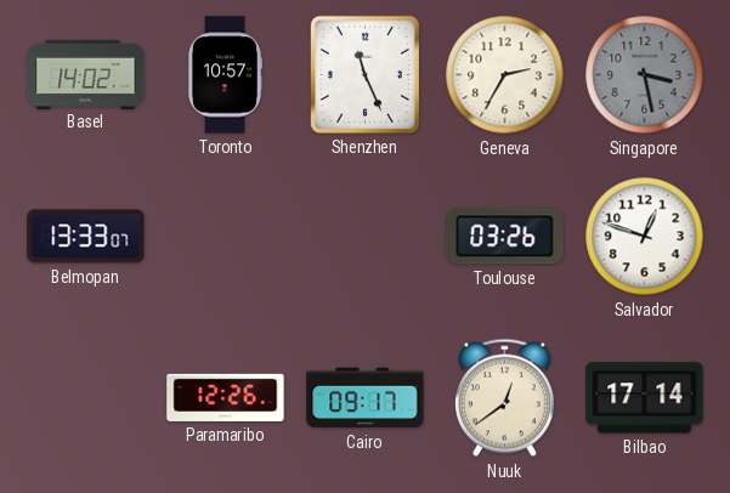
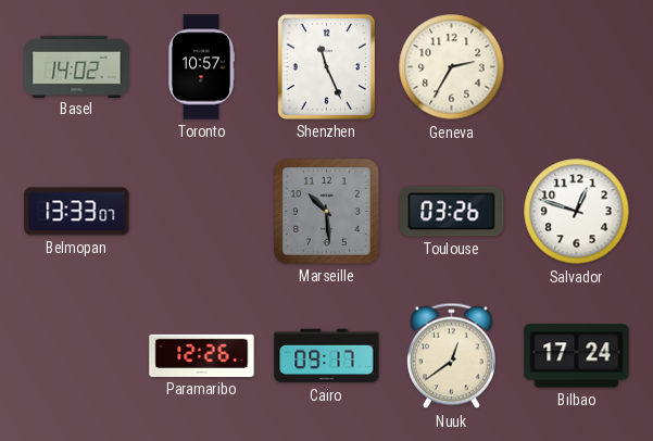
Singapore: 3:28 -> none
Marseille: none -> 10:29
Bilbao: 17:14 -> 17:24
